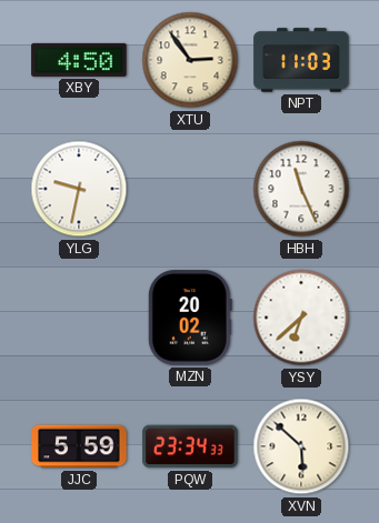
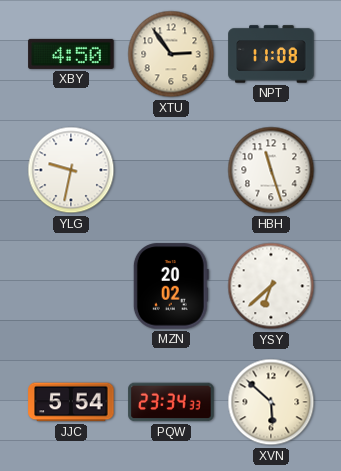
NPT: 11:03 -> 11:08
HBH: 11:26 -> 11:27
JJC: 5:59 -> 5:54
